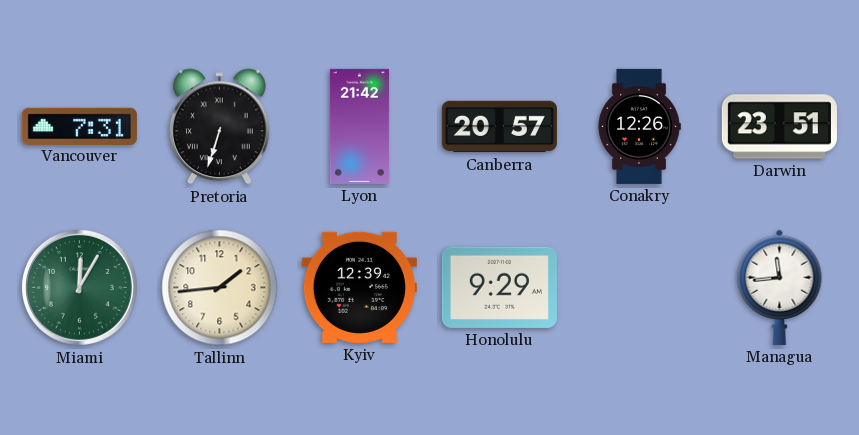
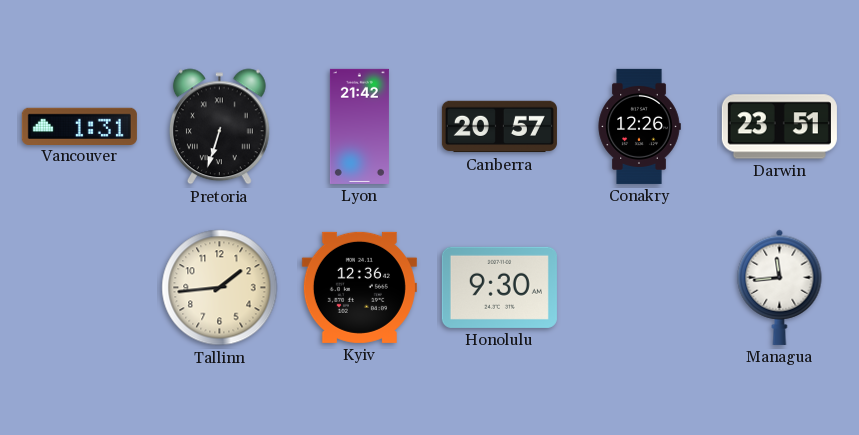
Vancouver: 7:31 -> 1:31
Miami: 12:05 -> none
Kyiv: 12:39 -> 12:36
Honolulu: 9:29 -> 9:30
